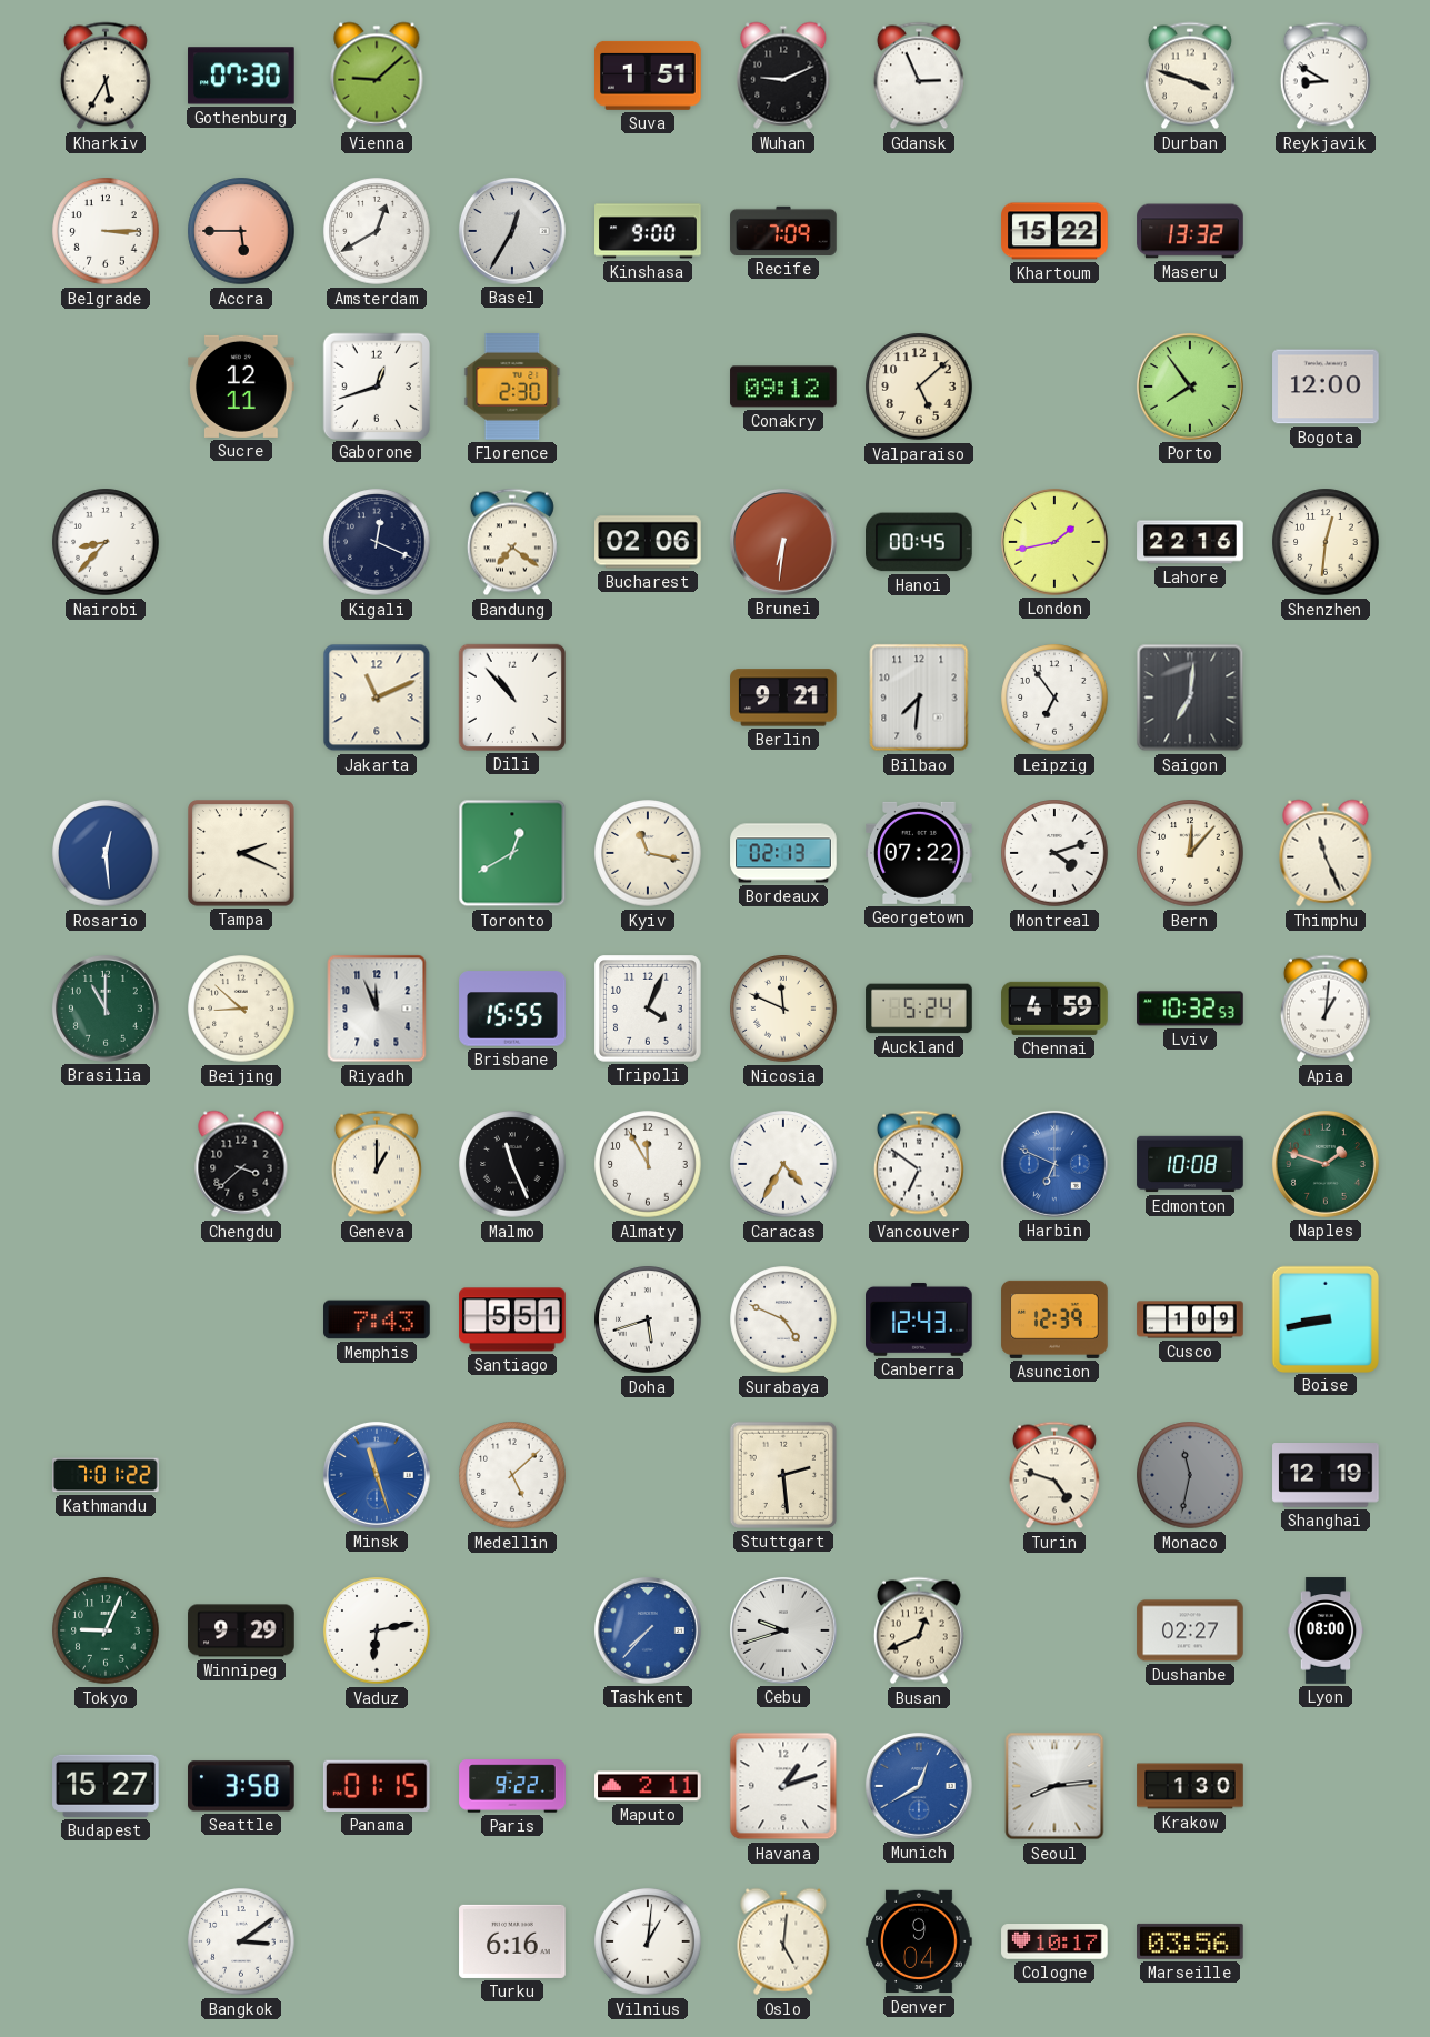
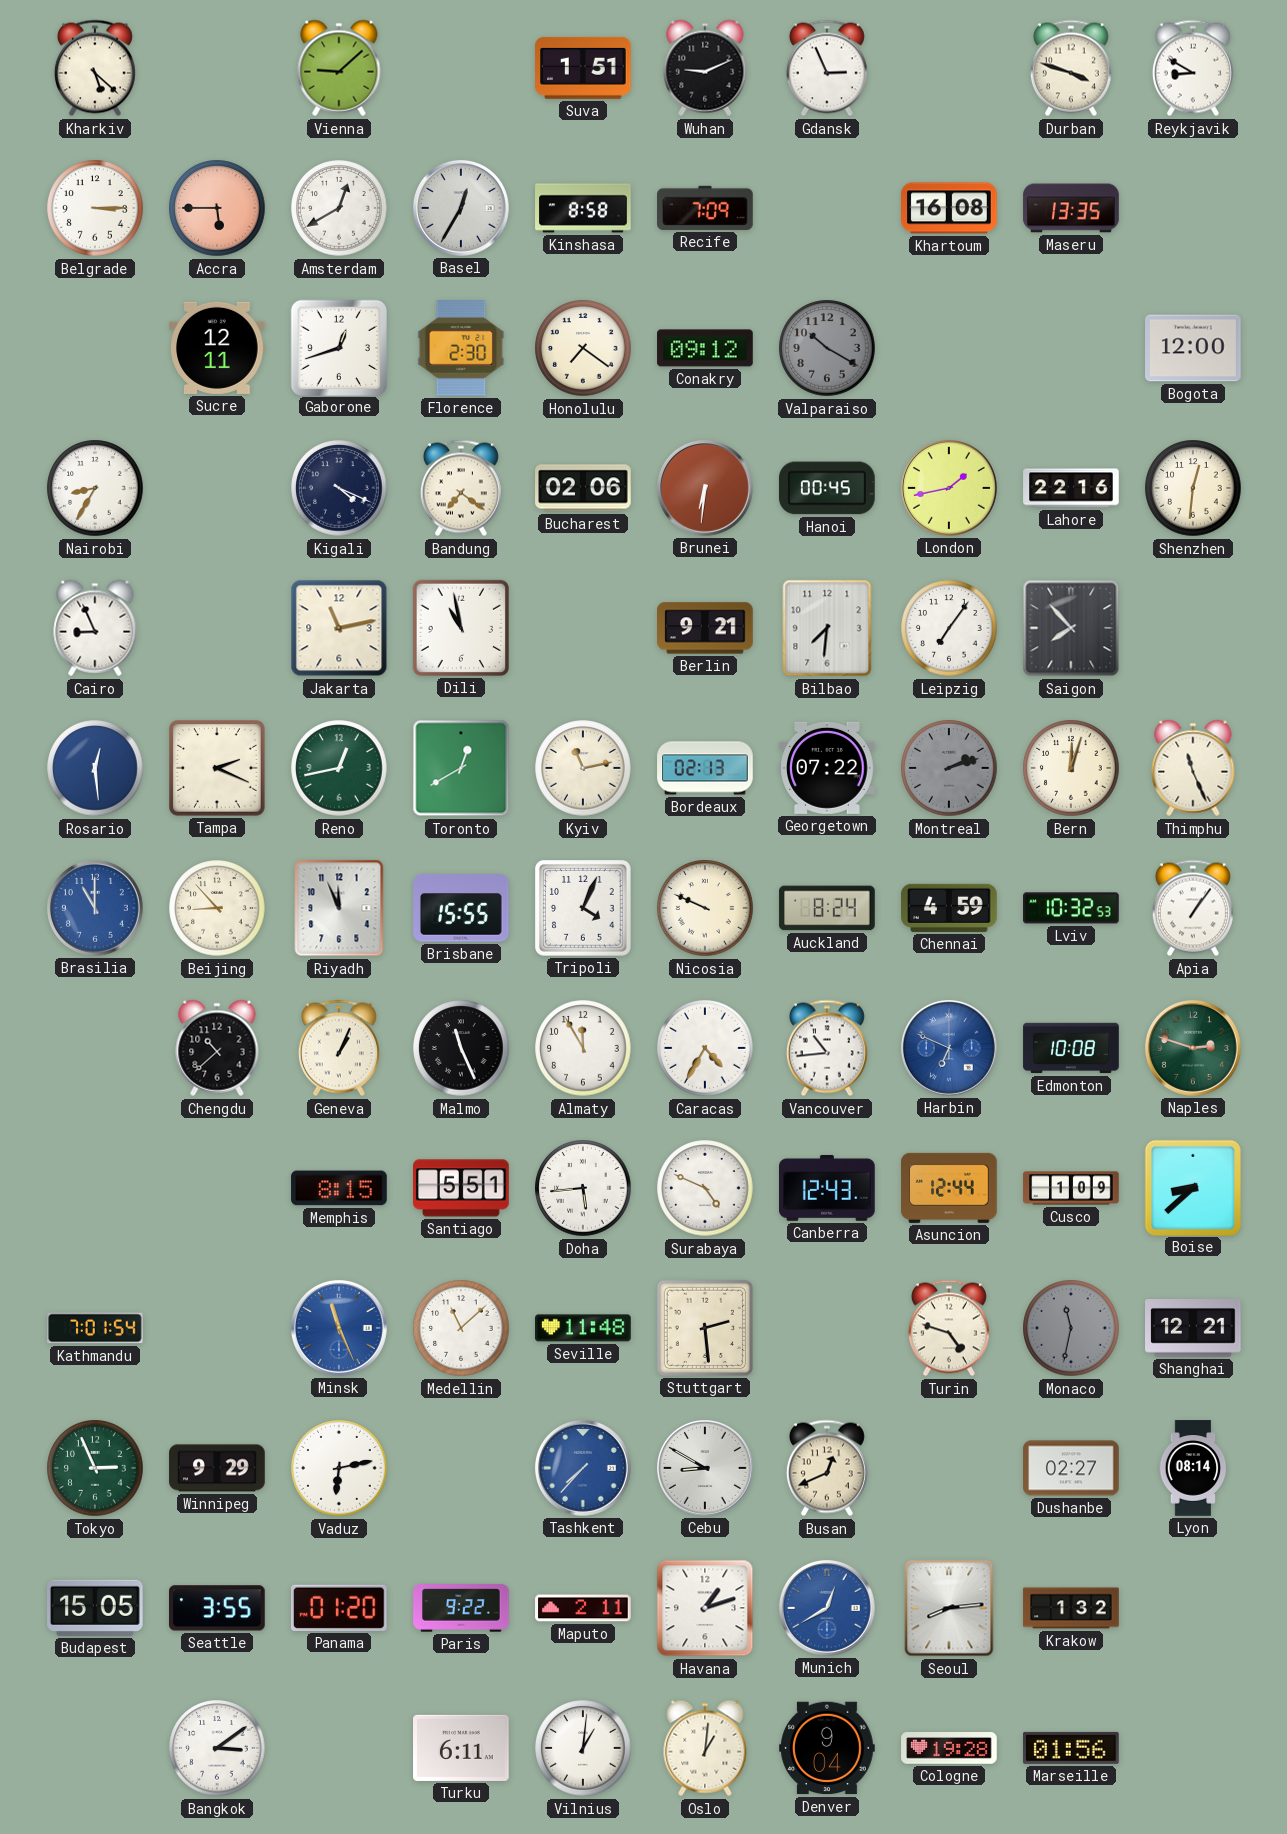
Kharkiv: 5:35 -> 5:22
Gothenburg: 07:30 -> none
Kinshasa: 9:00 -> 8:58
Khartoum: 15:22 -> 16:08
Maseru: 13:32 -> 13:35
Honolulu: none -> 7:21
Valparaiso: 5:08 -> 10:20
Valparaiso dial: cream -> grey
Porto: 7:54 -> none
Nairobi: 8:37 -> 8:35
Kigali: 12:19 -> 4:19
Cairo: none -> 8:56
Jakarta: 11:11 -> 11:13
Dili: 10:53 -> 10:58
Leipzig: 6:54 -> 7:06
Saigon: 7:01 -> 7:53
Reno: none -> 12:43
Kyiv: 11:17 -> 11:13
Montreal: 4:12 -> 2:12
Montreal dial: white -> grey
Bern: 12:07 -> 12:03
Brasilia dial: green -> blue
Beijing: 8:52 -> 8:53
Nicosia: 11:49 -> 9:49
Auckland: 5:24 -> 8:24
Apia: 1:01 -> 1:06
Chengdu: 3:38 -> 10:38
Geneva: 1:00 -> 1:04
Vancouver: 6:51 -> 10:44
Naples: 1:48 -> 2:48
Memphis: 7:43 -> 8:15
Doha: 5:42 -> 5:44
Asuncion: 12:39 -> 12:44
Boise: 8:43 -> 8:38
Kathmandu: 7:01:22 -> 7:01:54
Minsk: 11:27 -> 11:26
Medellin: 5:08 -> 11:08
Seville: none -> 11:48
Shanghai: 12:19 -> 12:21
Tokyo: 9:04 -> 2:56
Cebu: 9:42 -> 8:50
Lyon: 08:00 -> 08:14
Budapest: 15:27 -> 15:05
Seattle: 3:58 -> 3:55
Panama: 01:15 -> 01:20
Krakow: 1:30 -> 1:32
Turku: 6:16 -> 6:11
Oslo: 5:01 -> 1:01
Cologne: 10:17 -> 19:28
Marseille: 03:56 -> 01:56
